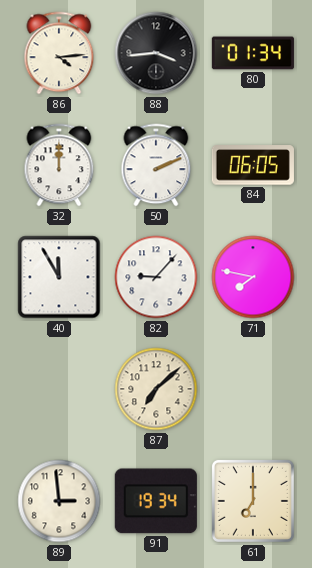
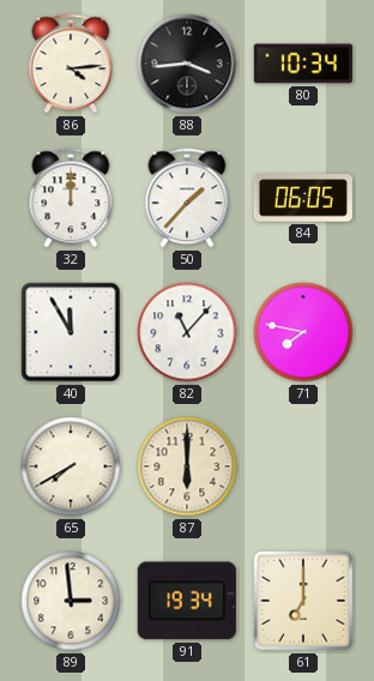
80: 01:34 -> 10:34
50: 2:11 -> 1:37
82: 9:07 -> 11:07
65: none -> 7:40
87: 7:08 -> 6:00
